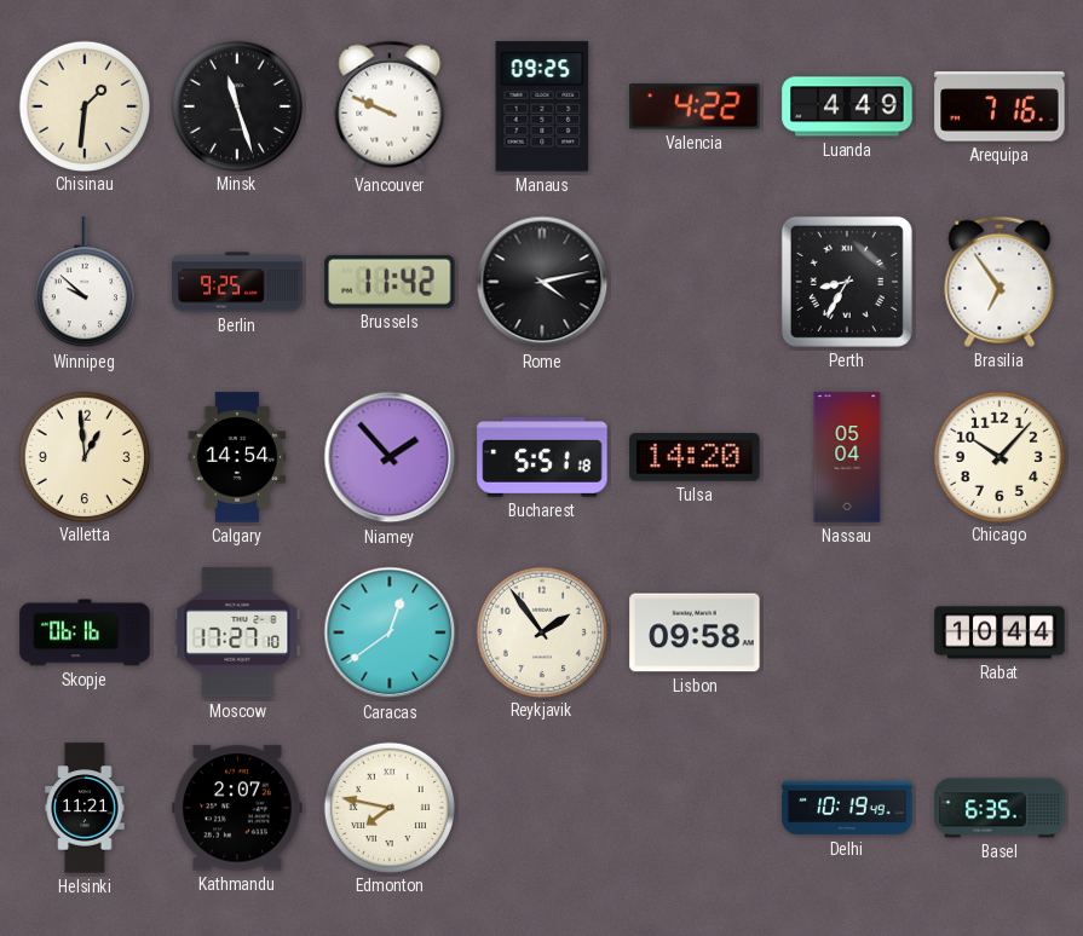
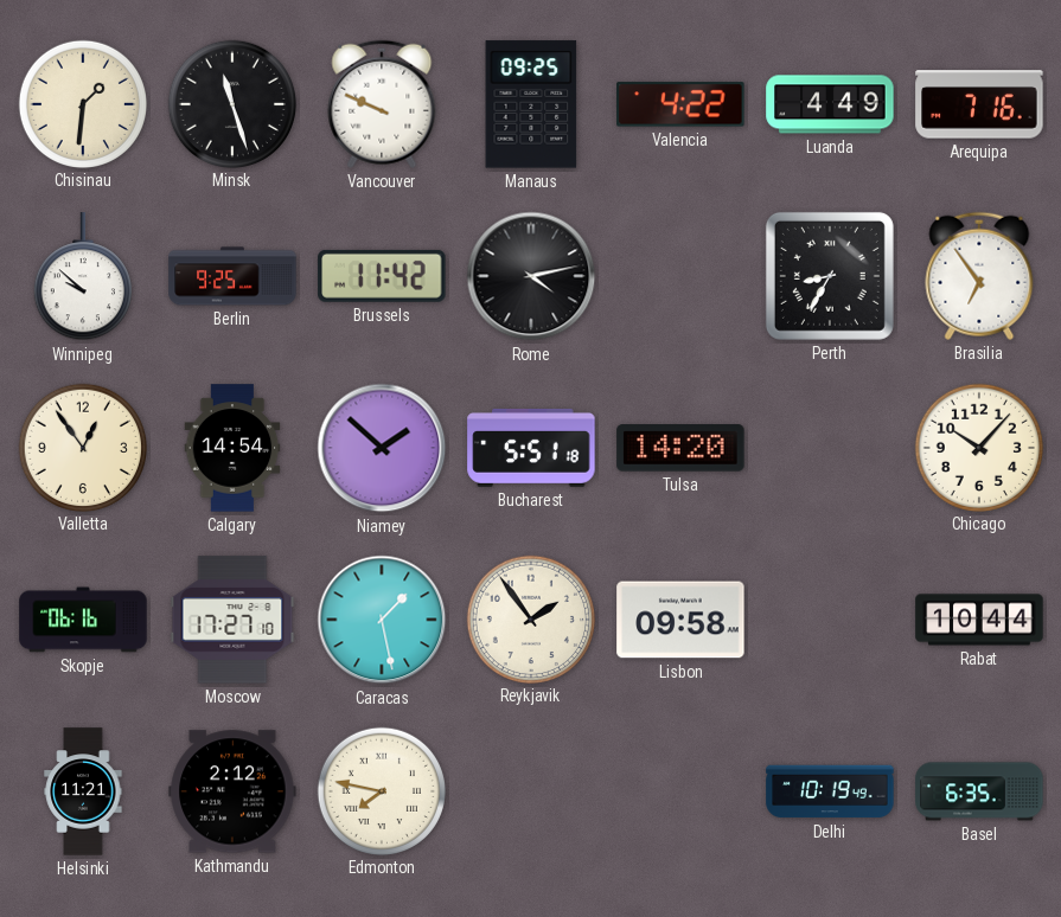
Valletta: 12:59 -> 12:54
Niamey: 1:53 -> 1:52
Nassau: 05:04 -> none
Caracas: 12:39 -> 1:28
Kathmandu: 2:07 -> 2:12
